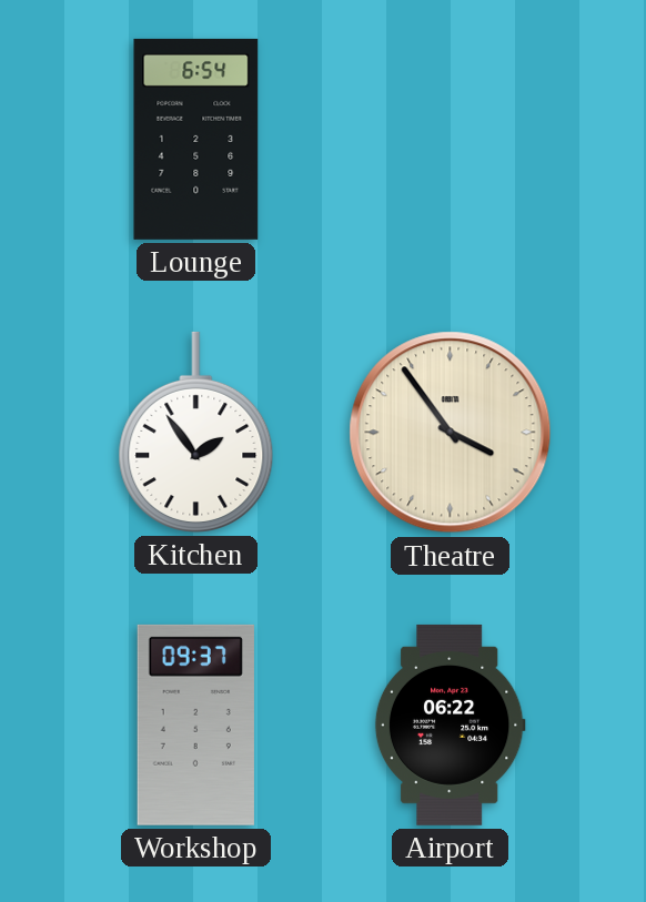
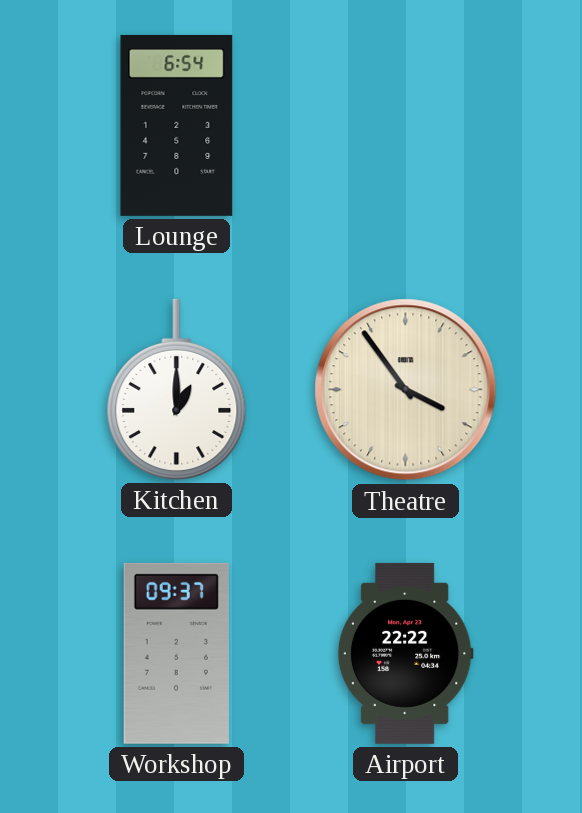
Kitchen: 1:54 -> 1:00
Airport: 06:22 -> 22:22
